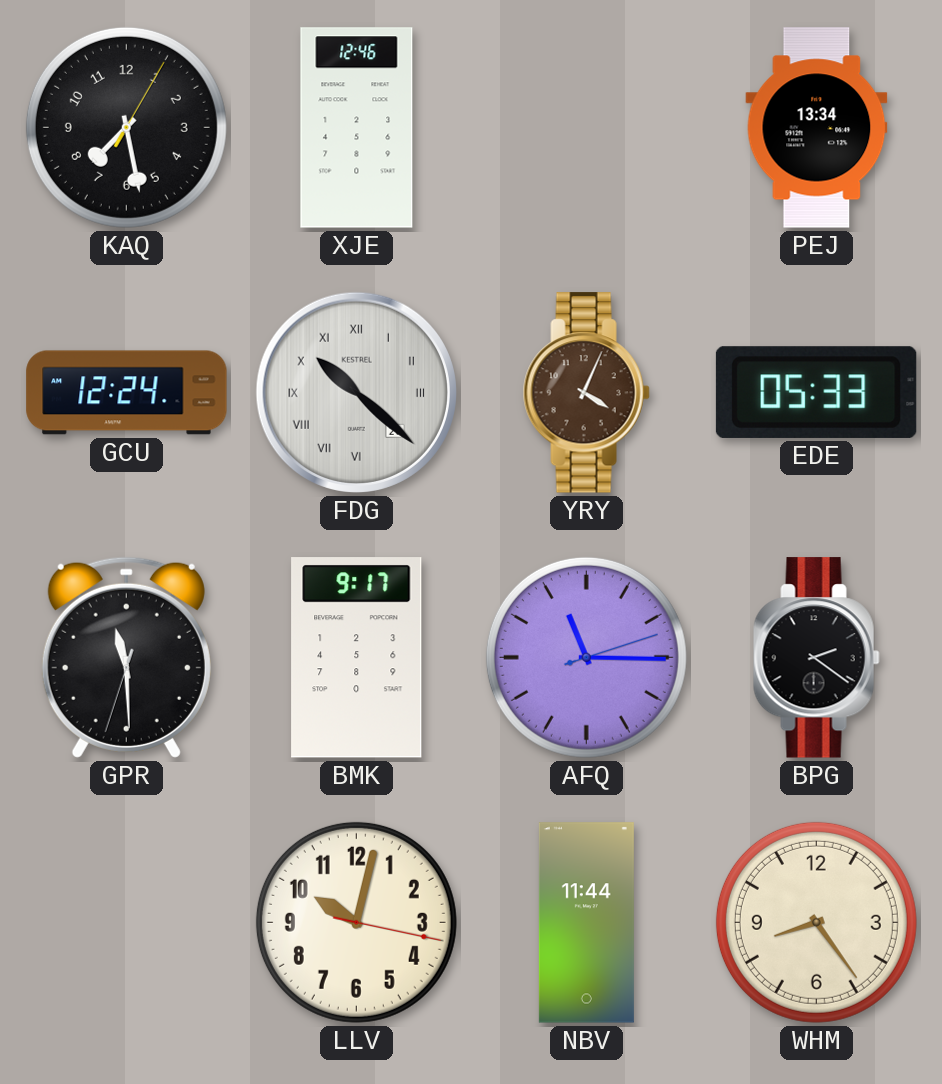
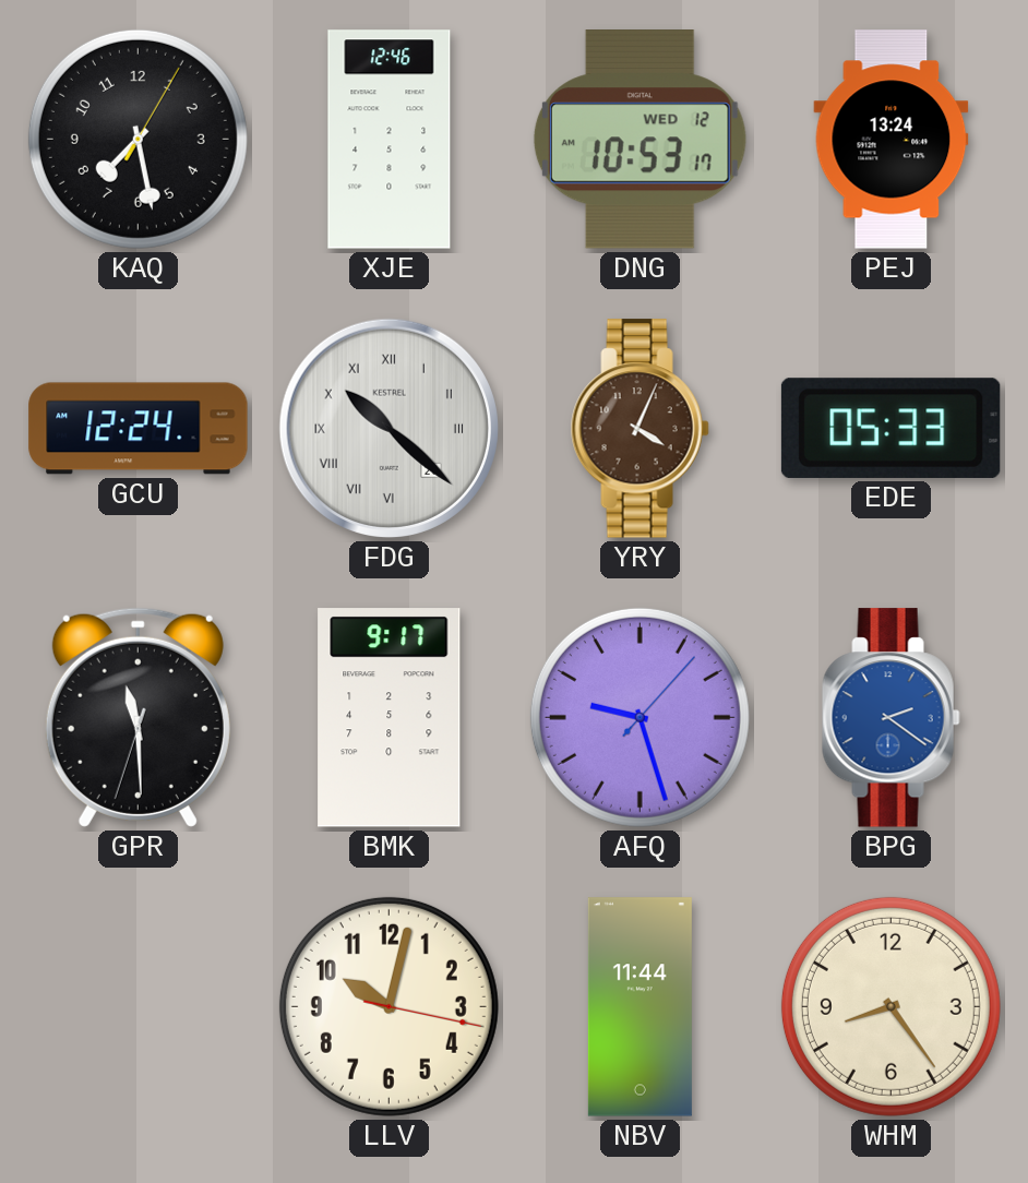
DNG: none -> 10:53
PEJ: 13:34 -> 13:24
AFQ: 11:15 -> 9:27
BPG dial: black -> blue
